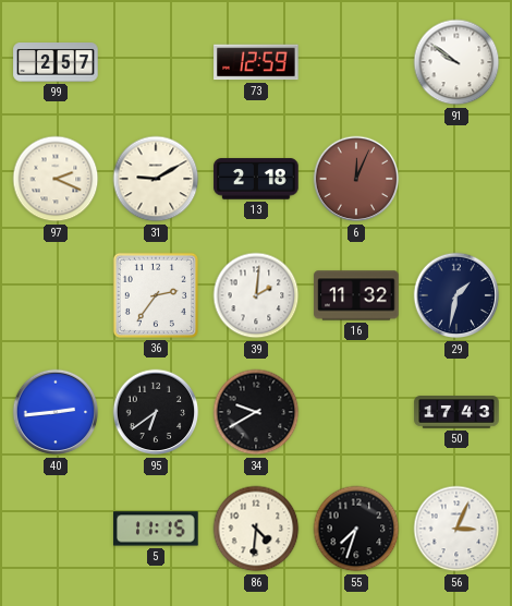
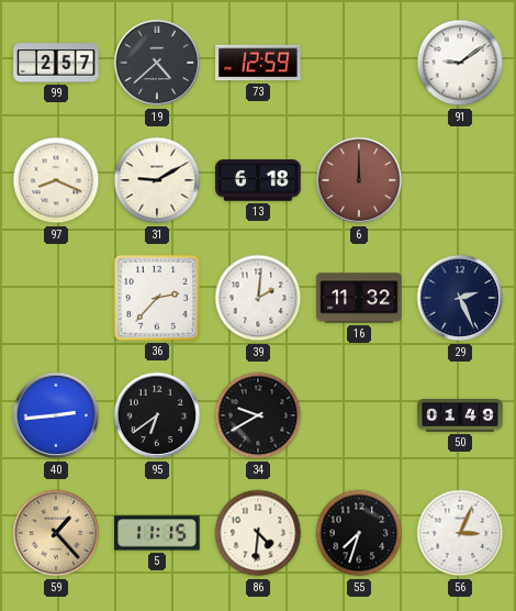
19: none -> 4:38
91: 9:51 -> 9:09
97: 2:19 -> 8:19
13: 2:18 -> 6:18
6: 12:04 -> 12:00
36: 2:36 -> 2:37
29: 1:32 -> 2:26
50: 17:43 -> 01:49
59: none -> 1:23
